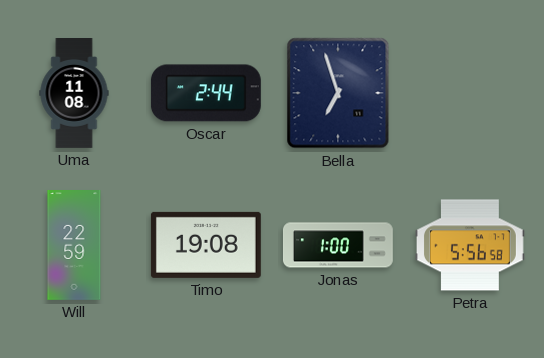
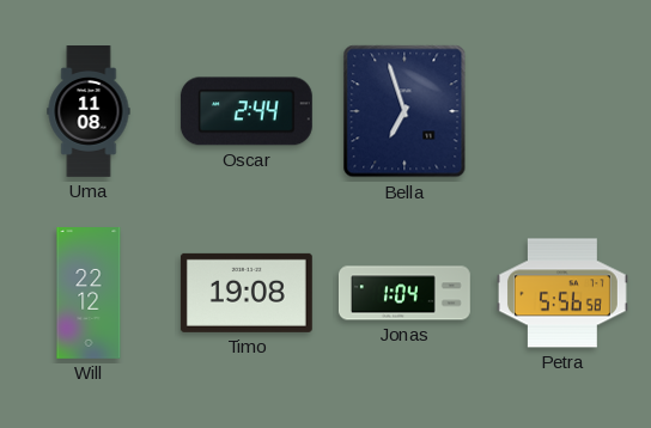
Will: 22:59 -> 22:12
Jonas: 1:00 -> 1:04
